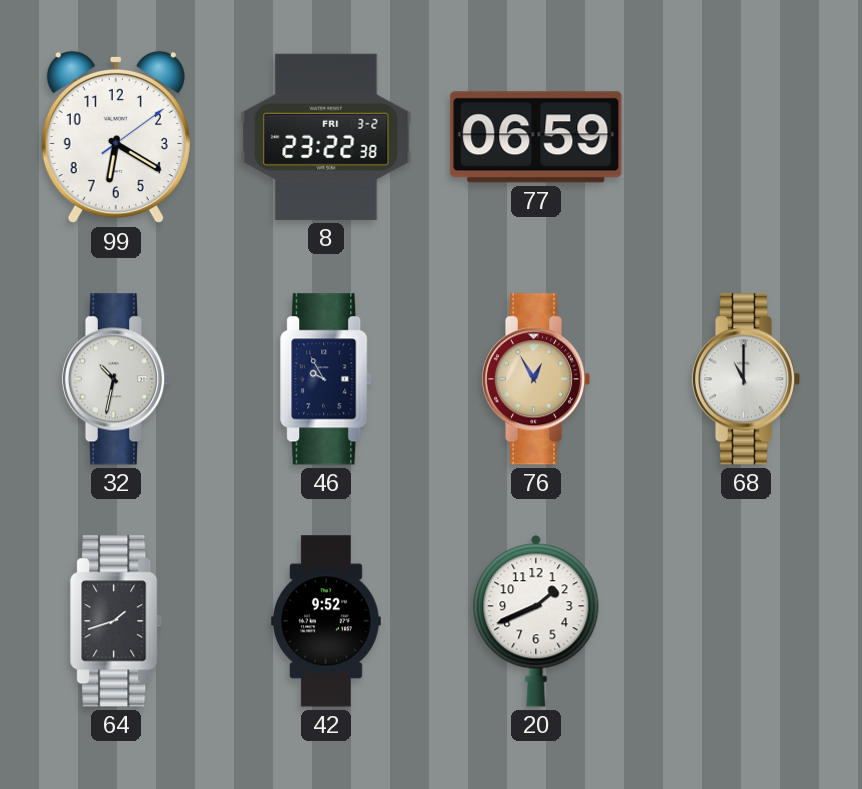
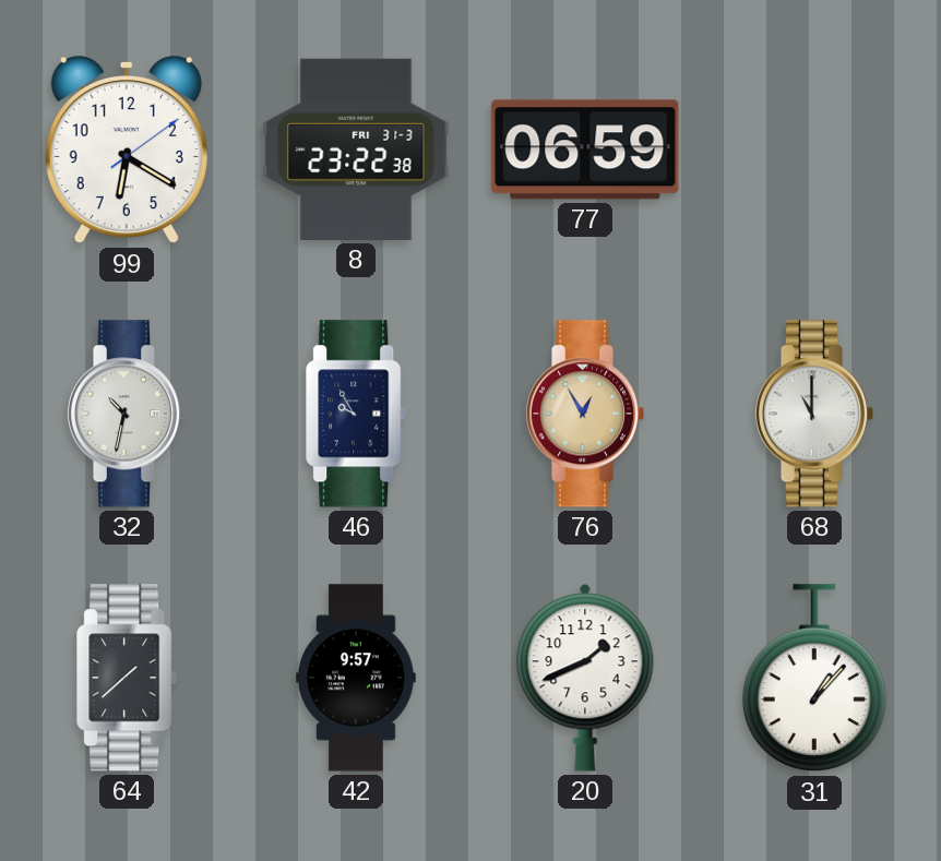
8 date: FRI 3-2 -> FRI 31-3
64: 1:42 -> 1:38
42: 9:52 -> 9:57
31: none -> 1:07
